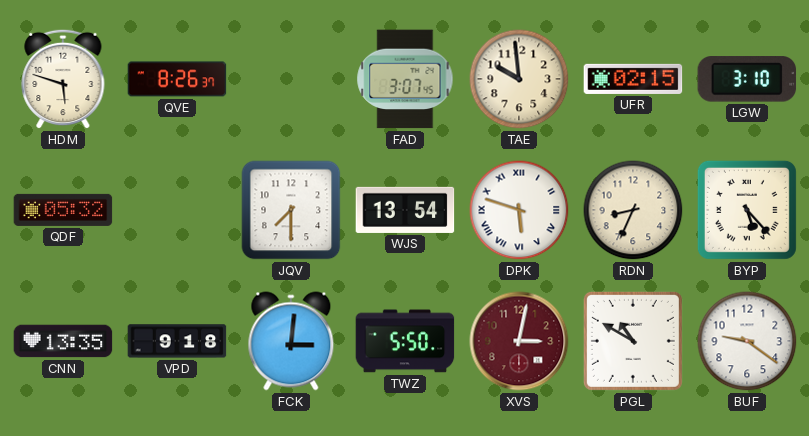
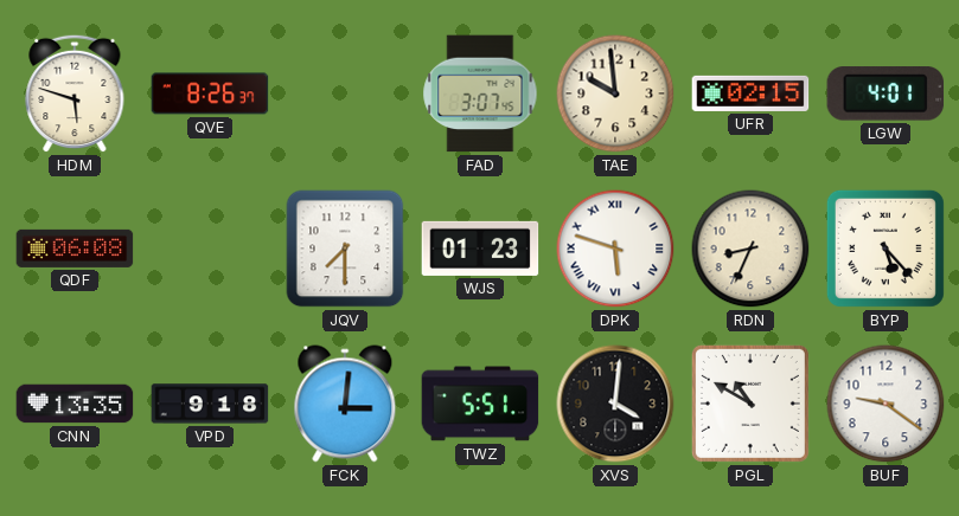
LGW: 3:10 -> 4:01
QDF: 05:32 -> 06:08
WJS: 13:54 -> 01:23
TWZ: 5:50 -> 5:51
XVS: 3:02 -> 4:01
XVS dial: burgundy -> black
